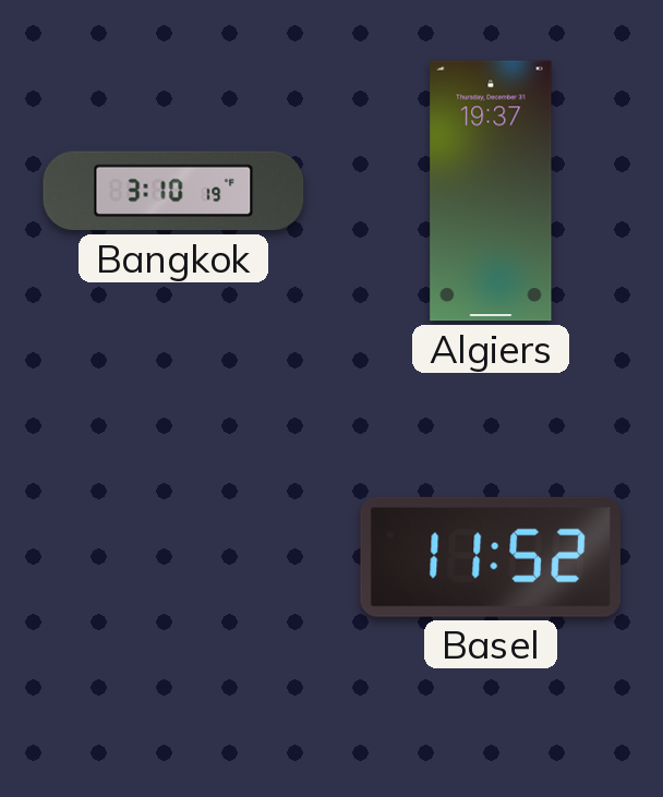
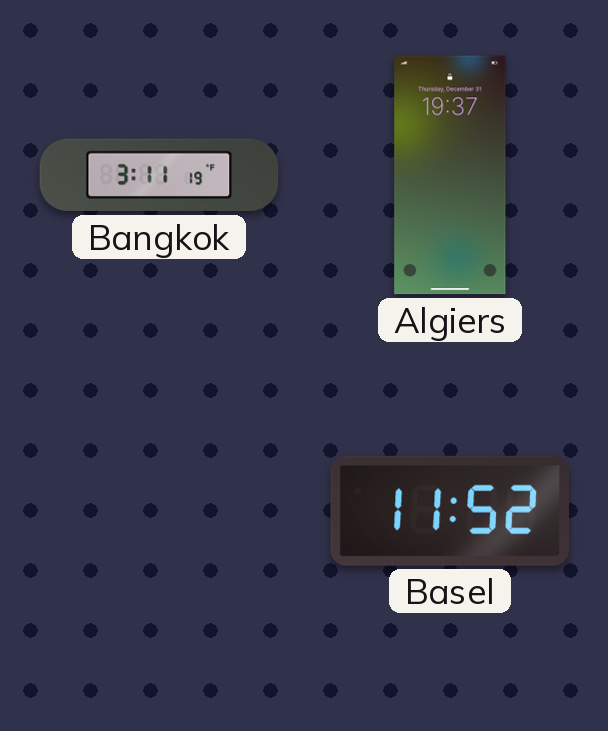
Bangkok: 3:10 -> 3:11
